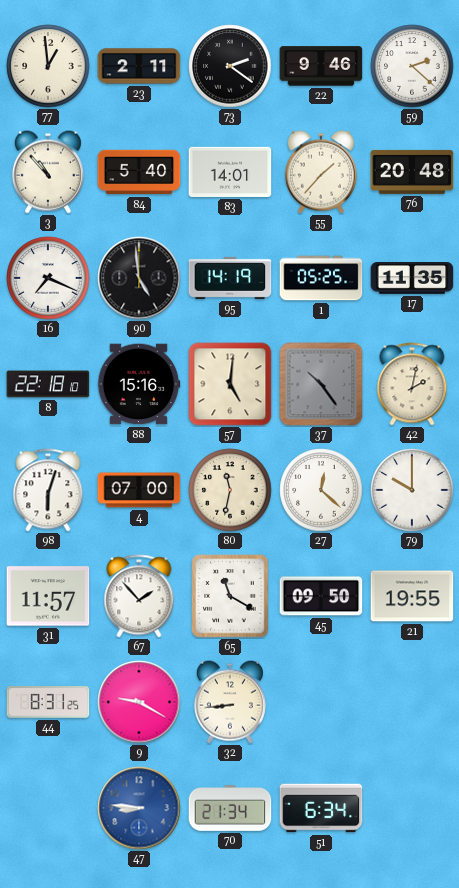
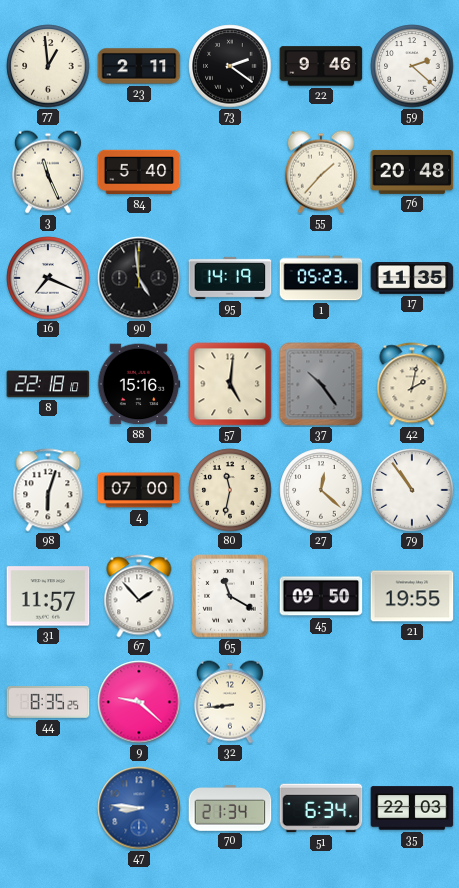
3: 10:53 -> 11:26
83: 14:01 -> none
1: 05:25 -> 05:23
79: 10:00 -> 10:54
44: 8:31 -> 8:35
9: 9:20 -> 9:22
35: none -> 22:03
